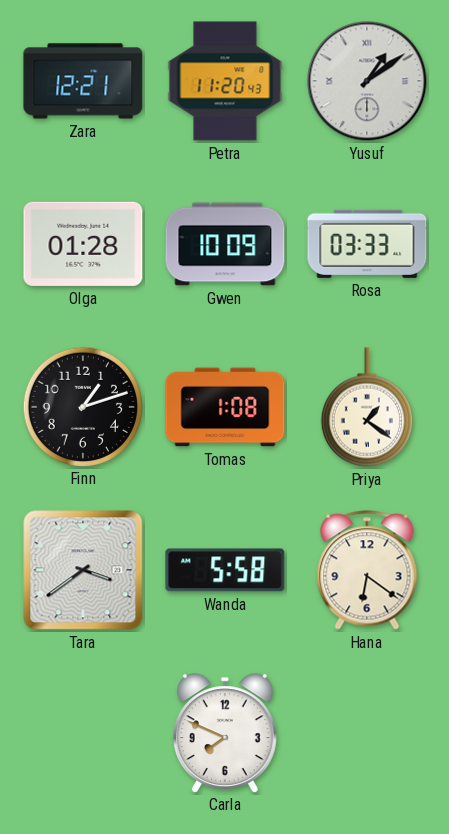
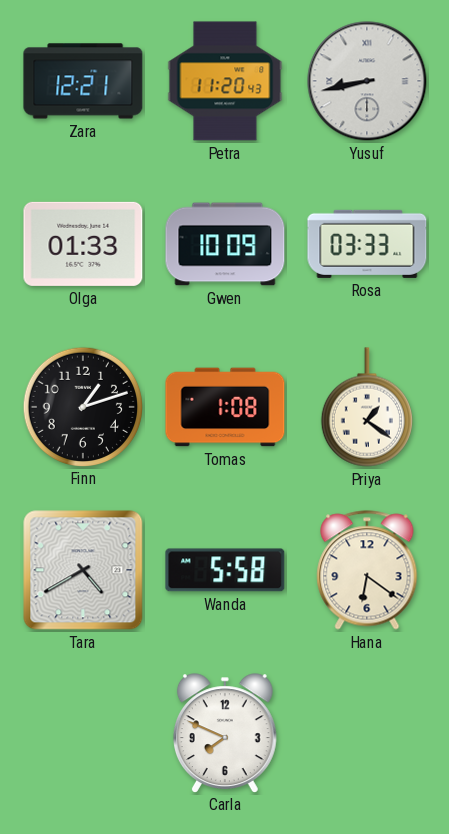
Yusuf: 1:09 -> 8:43
Olga: 01:28 -> 01:33
Tara: 3:39 -> 4:40
